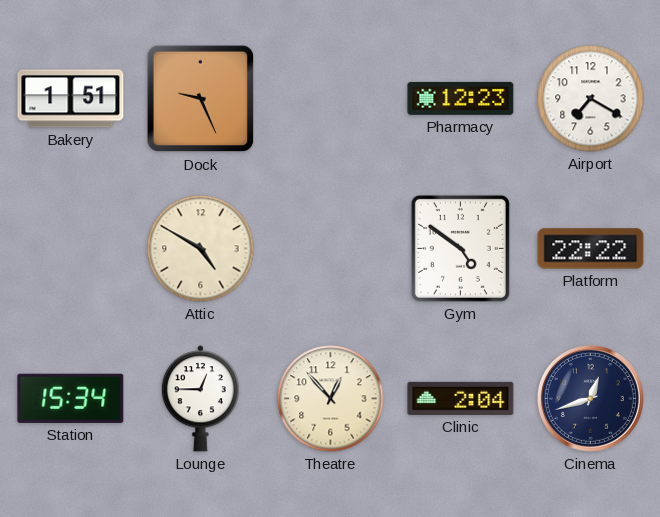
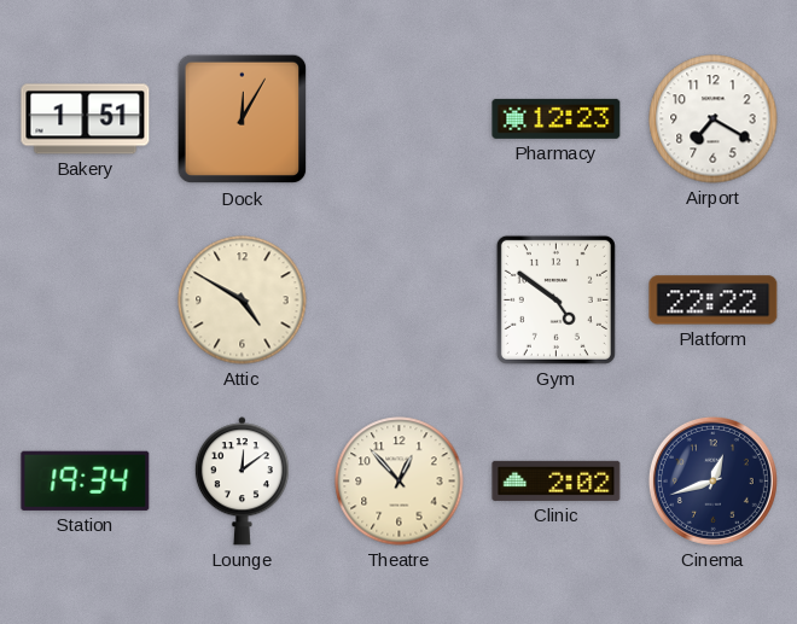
Dock: 9:26 -> 12:05
Station: 15:34 -> 19:34
Lounge: 12:45 -> 12:09
Clinic: 2:04 -> 2:02
